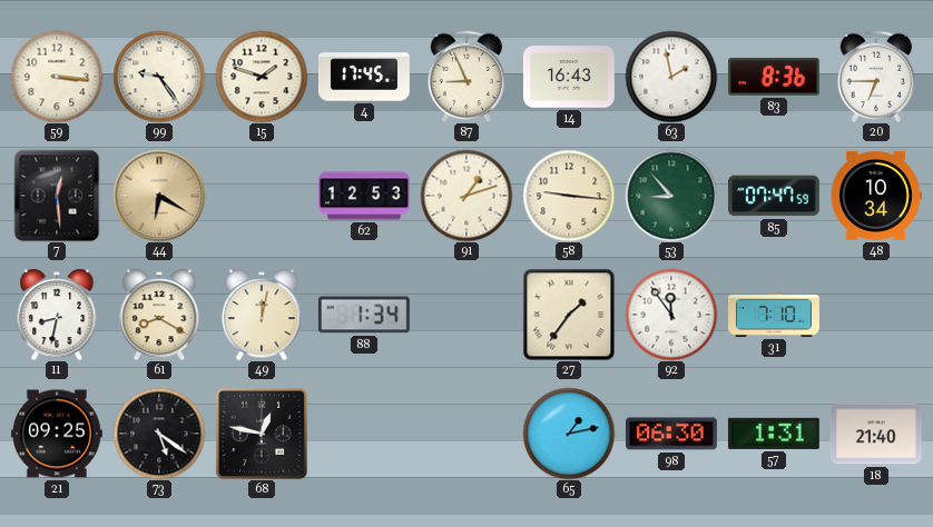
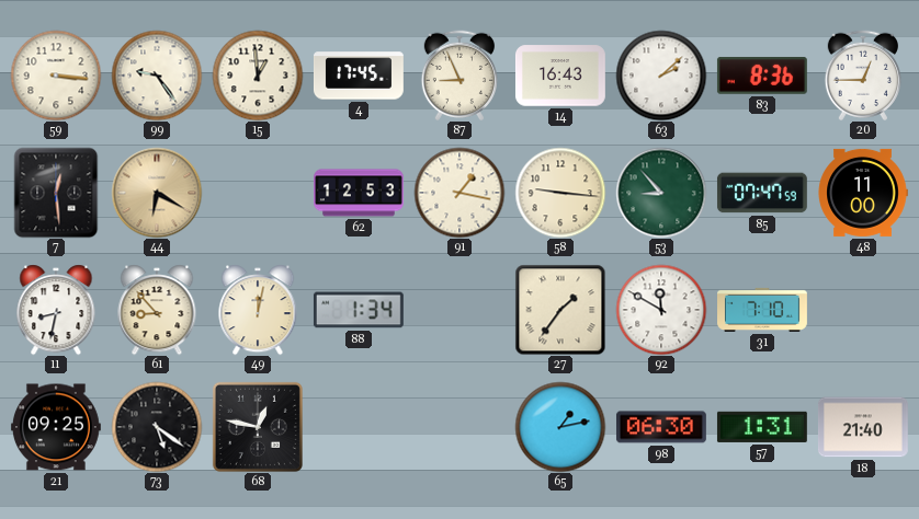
15: 1:48 -> 12:59
63: 1:58 -> 2:08
20: 6:45 -> 12:45
91: 1:12 -> 1:17
48: 10:34 -> 11:00
61: 8:20 -> 8:53
92: 11:54 -> 11:50
